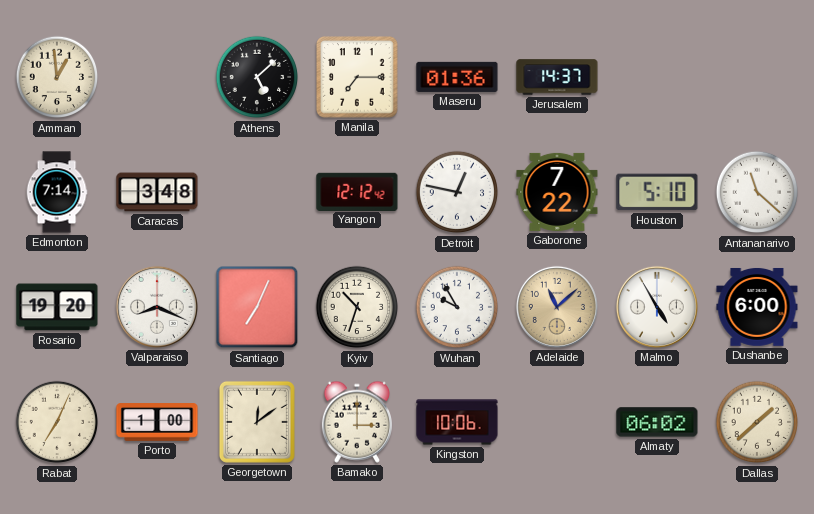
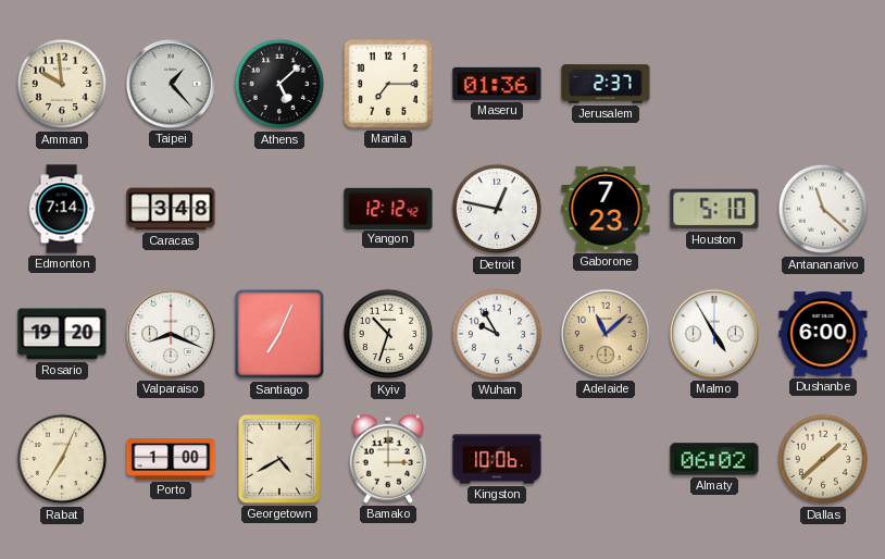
Amman: 12:59 -> 9:59
Taipei: none -> 1:23
Jerusalem: 14:37 -> 2:37
Gaborone: 7:22 -> 7:23
Georgetown: 12:09 -> 4:40
